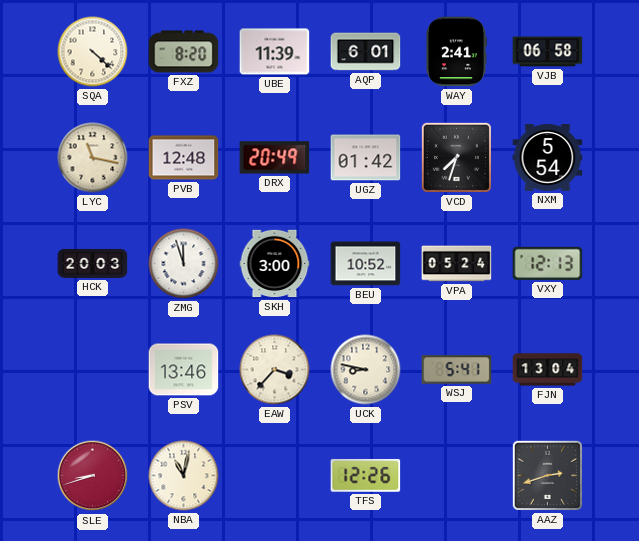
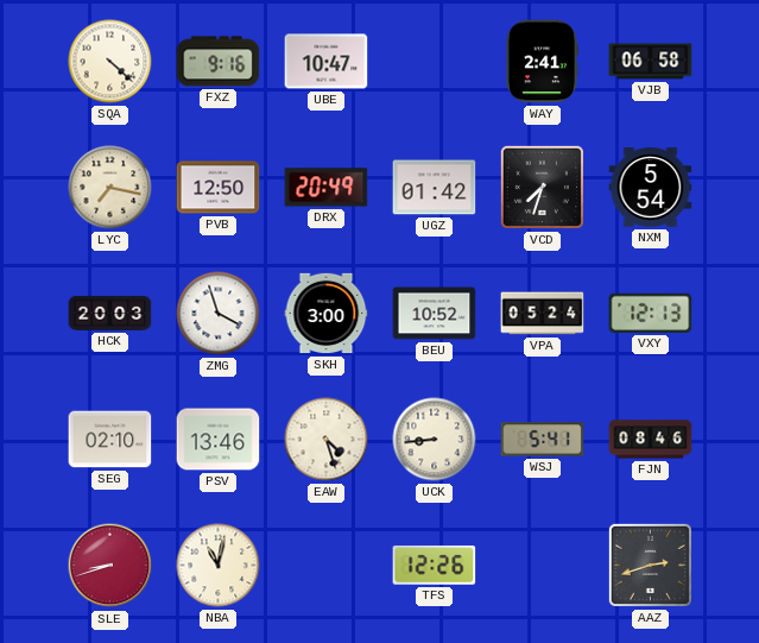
FXZ: 8:20 -> 9:16
UBE: 11:39 -> 10:47
AQP: 6:01 -> none
LYC: 11:17 -> 7:17
PVB: 12:48 -> 12:50
ZMG: 11:57 -> 3:57
SEG: none -> 02:10
EAW: 3:37 -> 4:27
UCK: 8:47 -> 8:44
FJN: 13:04 -> 08:46
